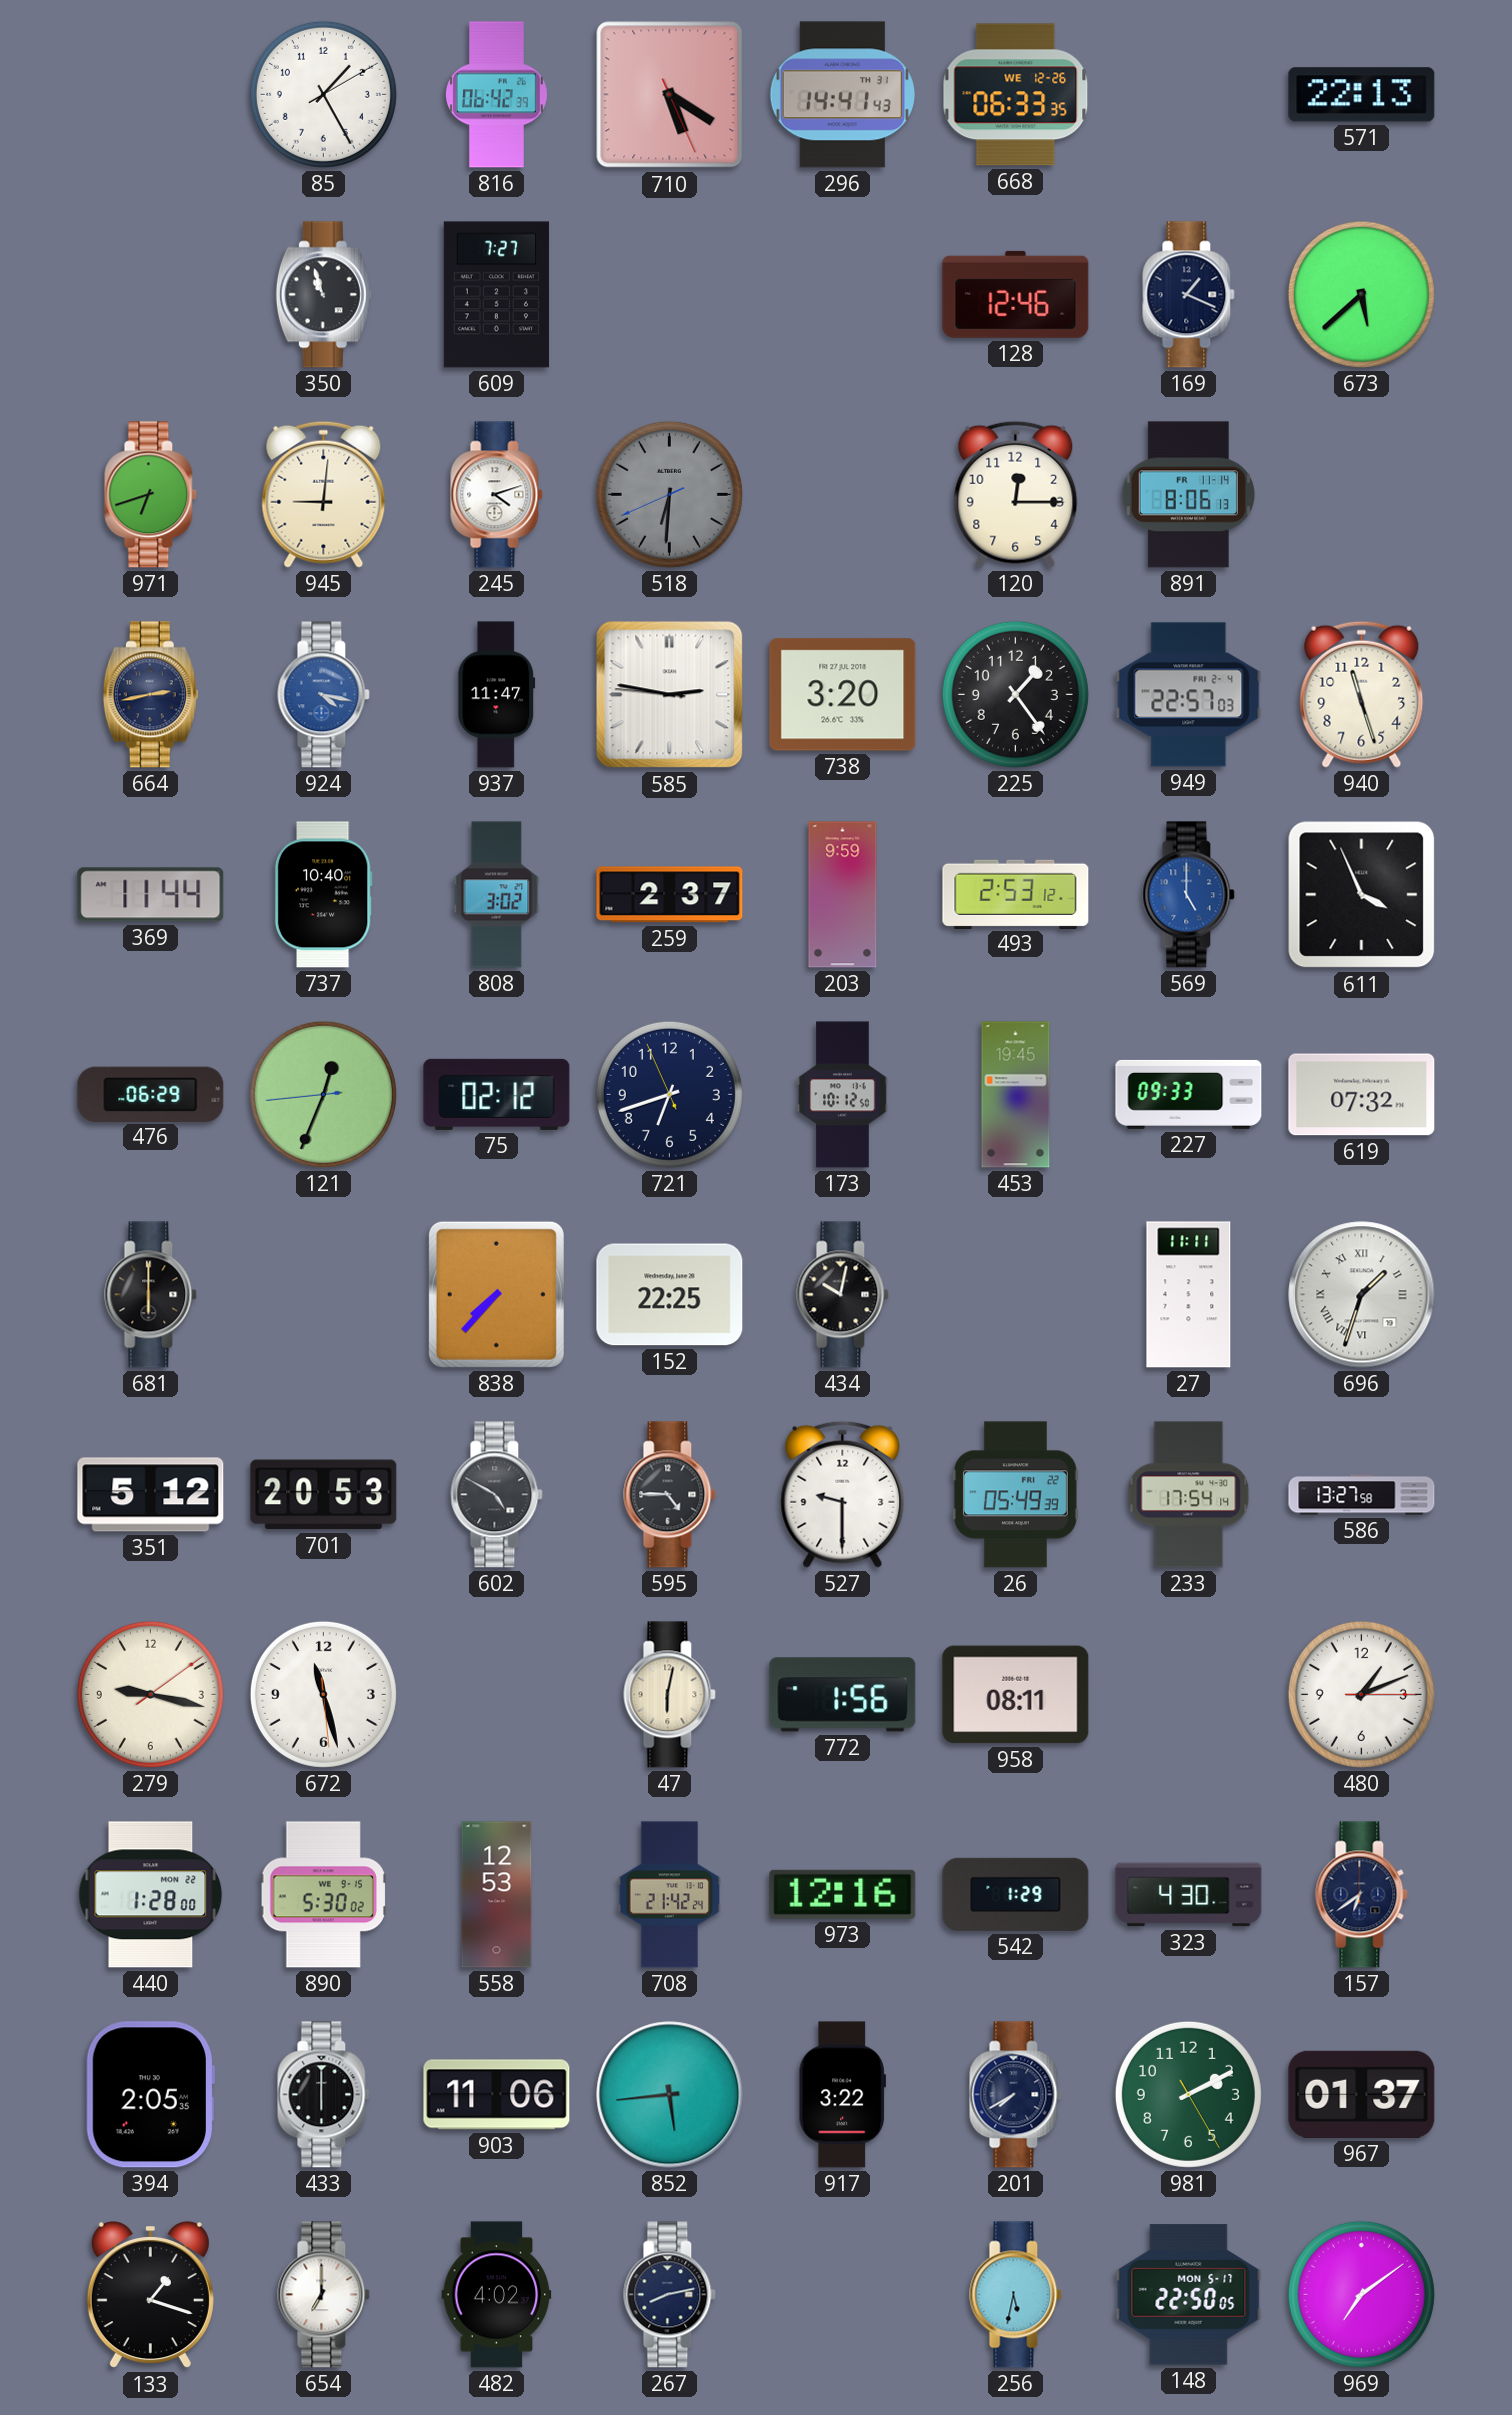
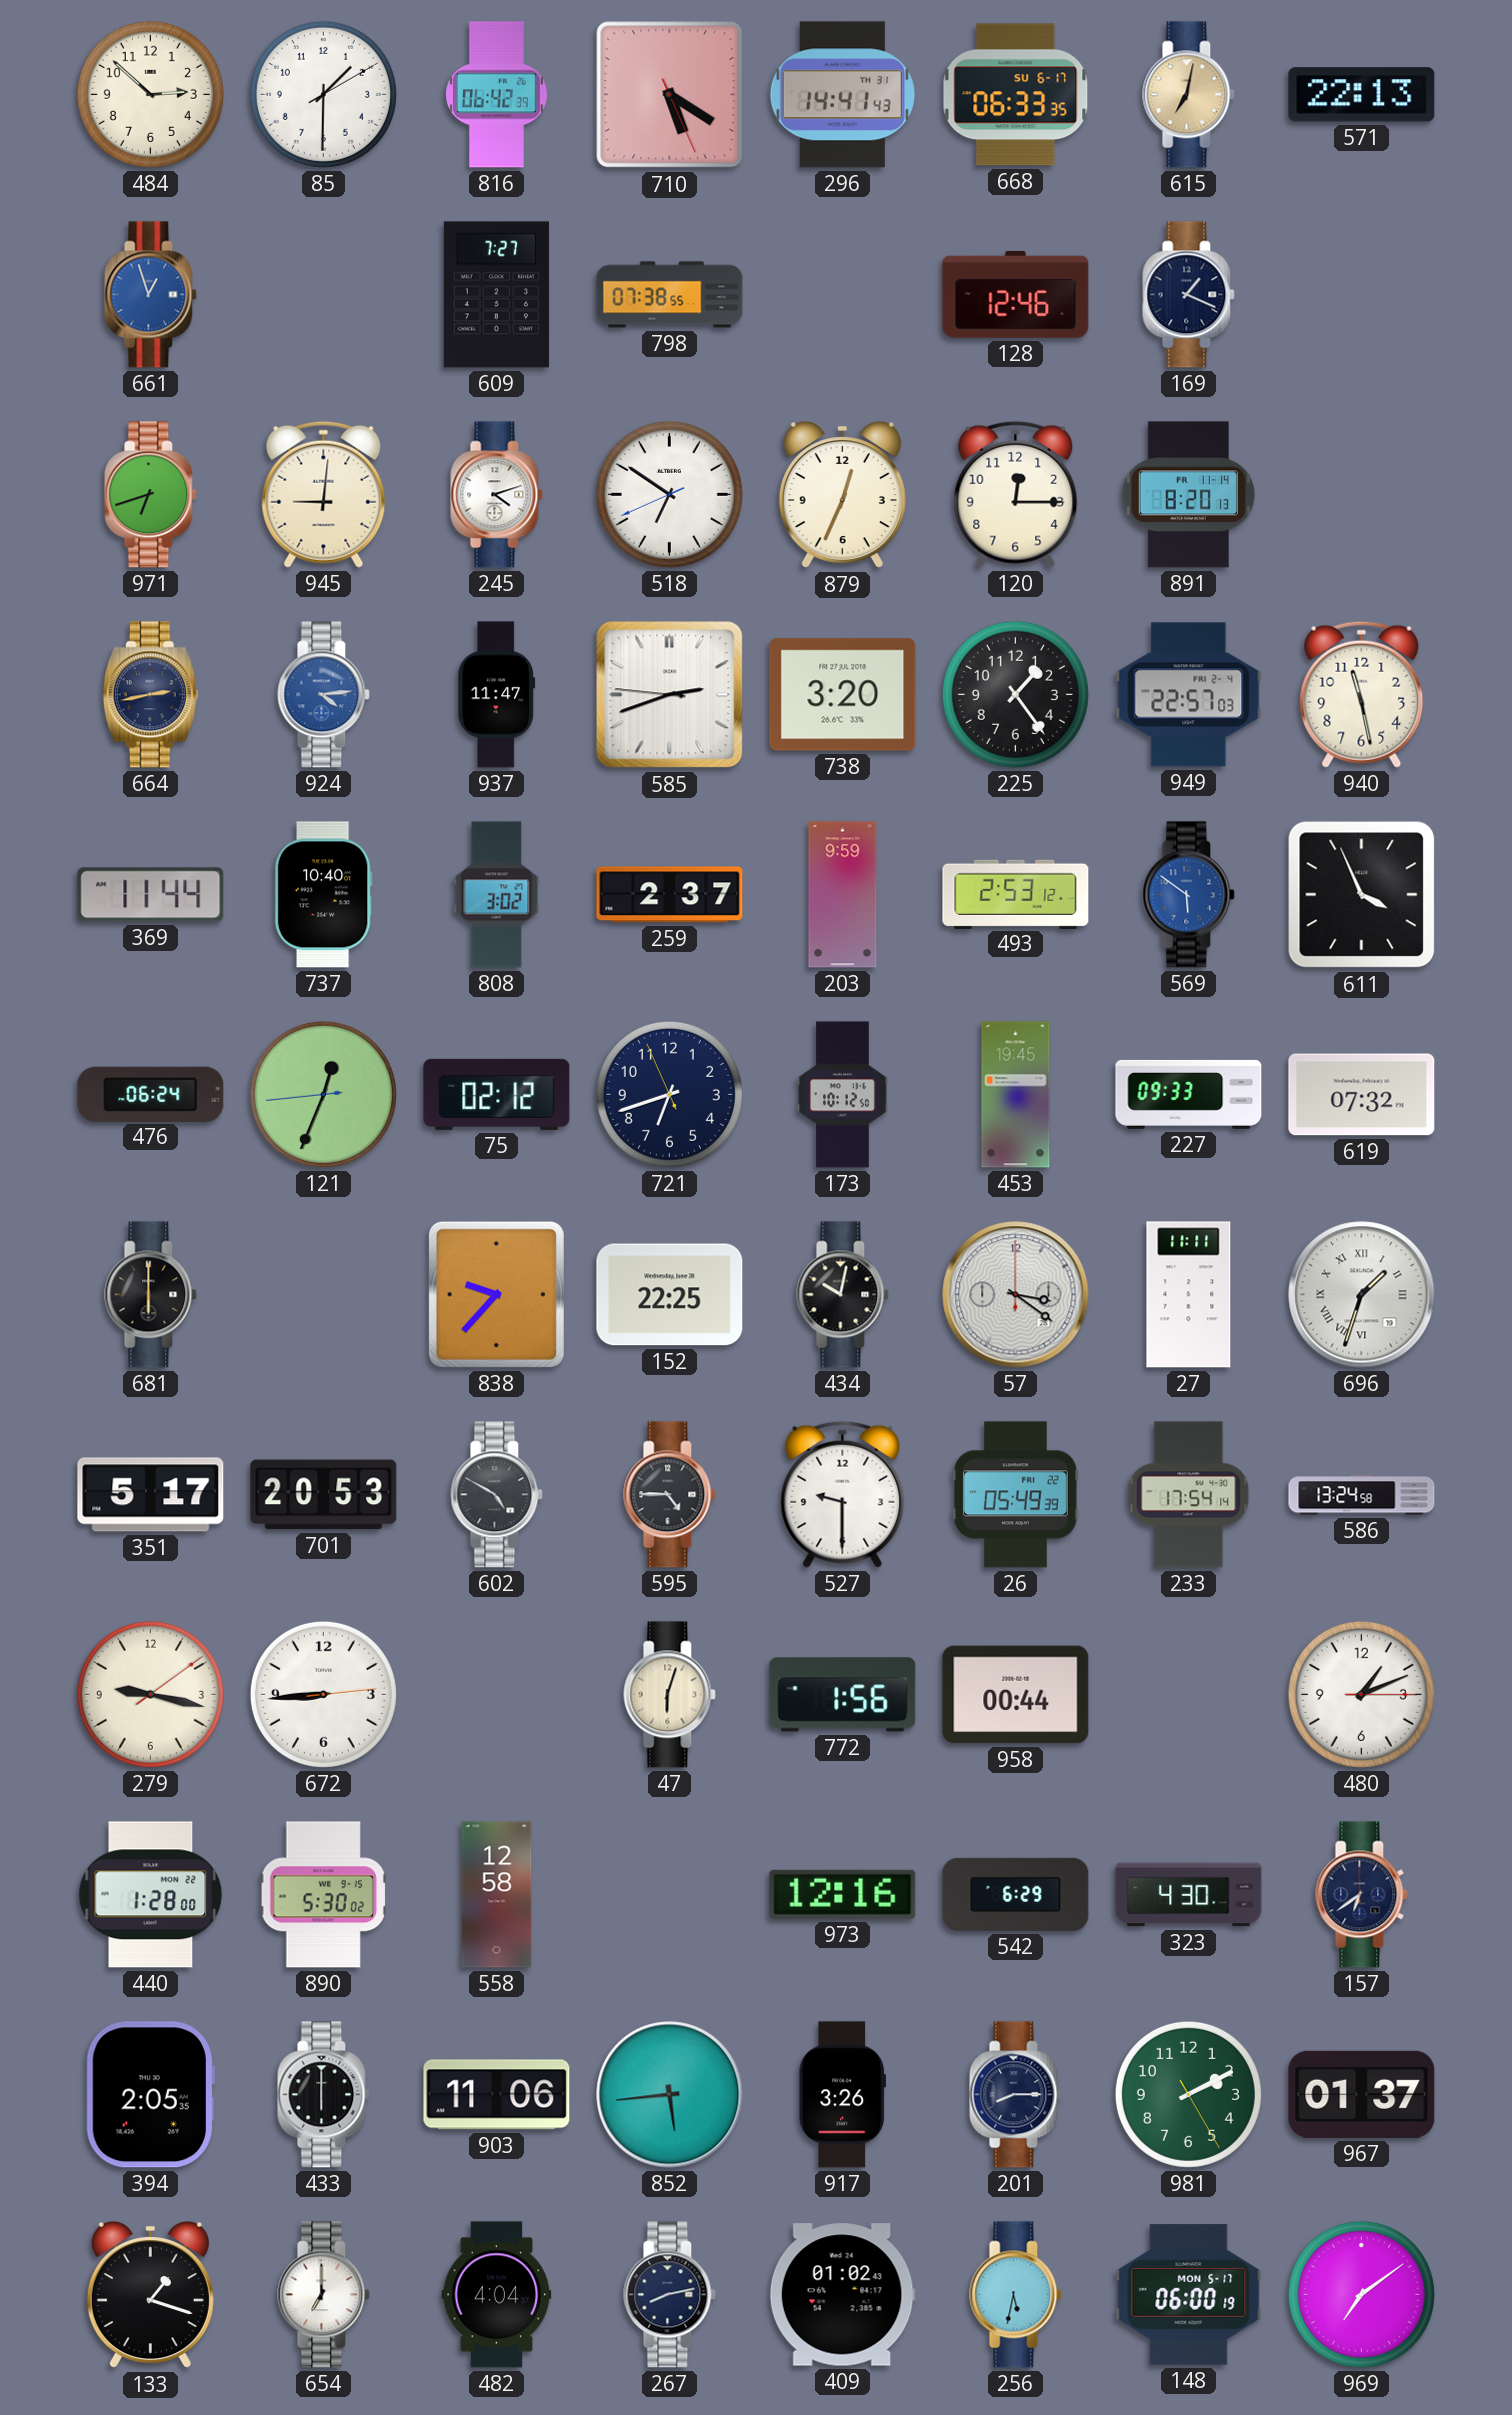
484: none -> 2:52
85: 1:25 -> 1:30
668 date: WE 12-26 -> SU 6-17
615: none -> 7:02
661: none -> 12:57
350: 10:57 -> none
798: none -> 07:38
673: 5:38 -> none
518: 6:30 -> 6:50
518 dial: grey -> white
879: none -> 12:34
891: 8:06 -> 8:20
924: 4:17 -> 4:14
585: 2:46 -> 2:41
940: 11:27 -> 11:28
569: 5:00 -> 5:51
476: 06:29 -> 06:24
838: 7:37 -> 9:37
57: none -> 3:21
351: 5:12 -> 5:17
586: 13:27 -> 13:24
672: 11:27 -> 8:44
47: 6:02 -> 6:03
958: 08:11 -> 00:44
558: 12:53 -> 12:58
708: 21:42 -> none
542: 1:29 -> 6:29
917: 3:22 -> 3:26
201: 7:40 -> 8:15
482: 4:02 -> 4:04
409: none -> 01:02
148: 22:50 -> 06:00
